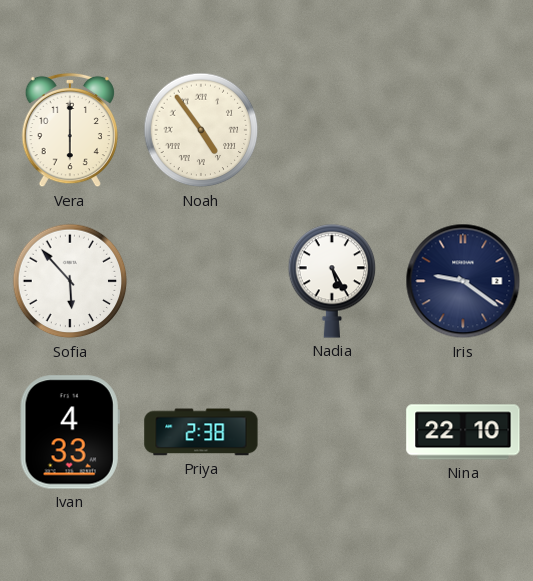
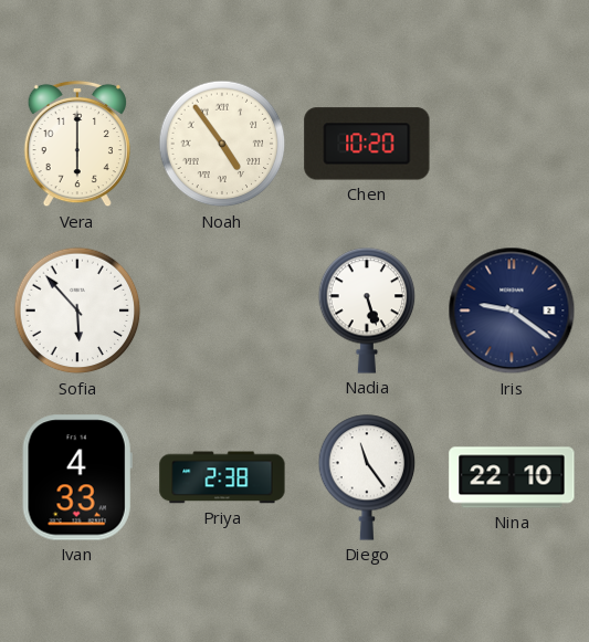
Chen: none -> 10:20
Nadia: 5:25 -> 5:27
Diego: none -> 11:24
